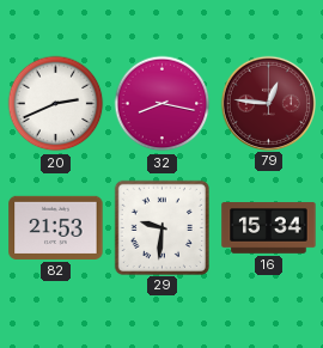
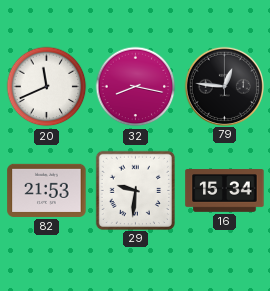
20: 2:41 -> 11:41
79 dial: burgundy -> black
